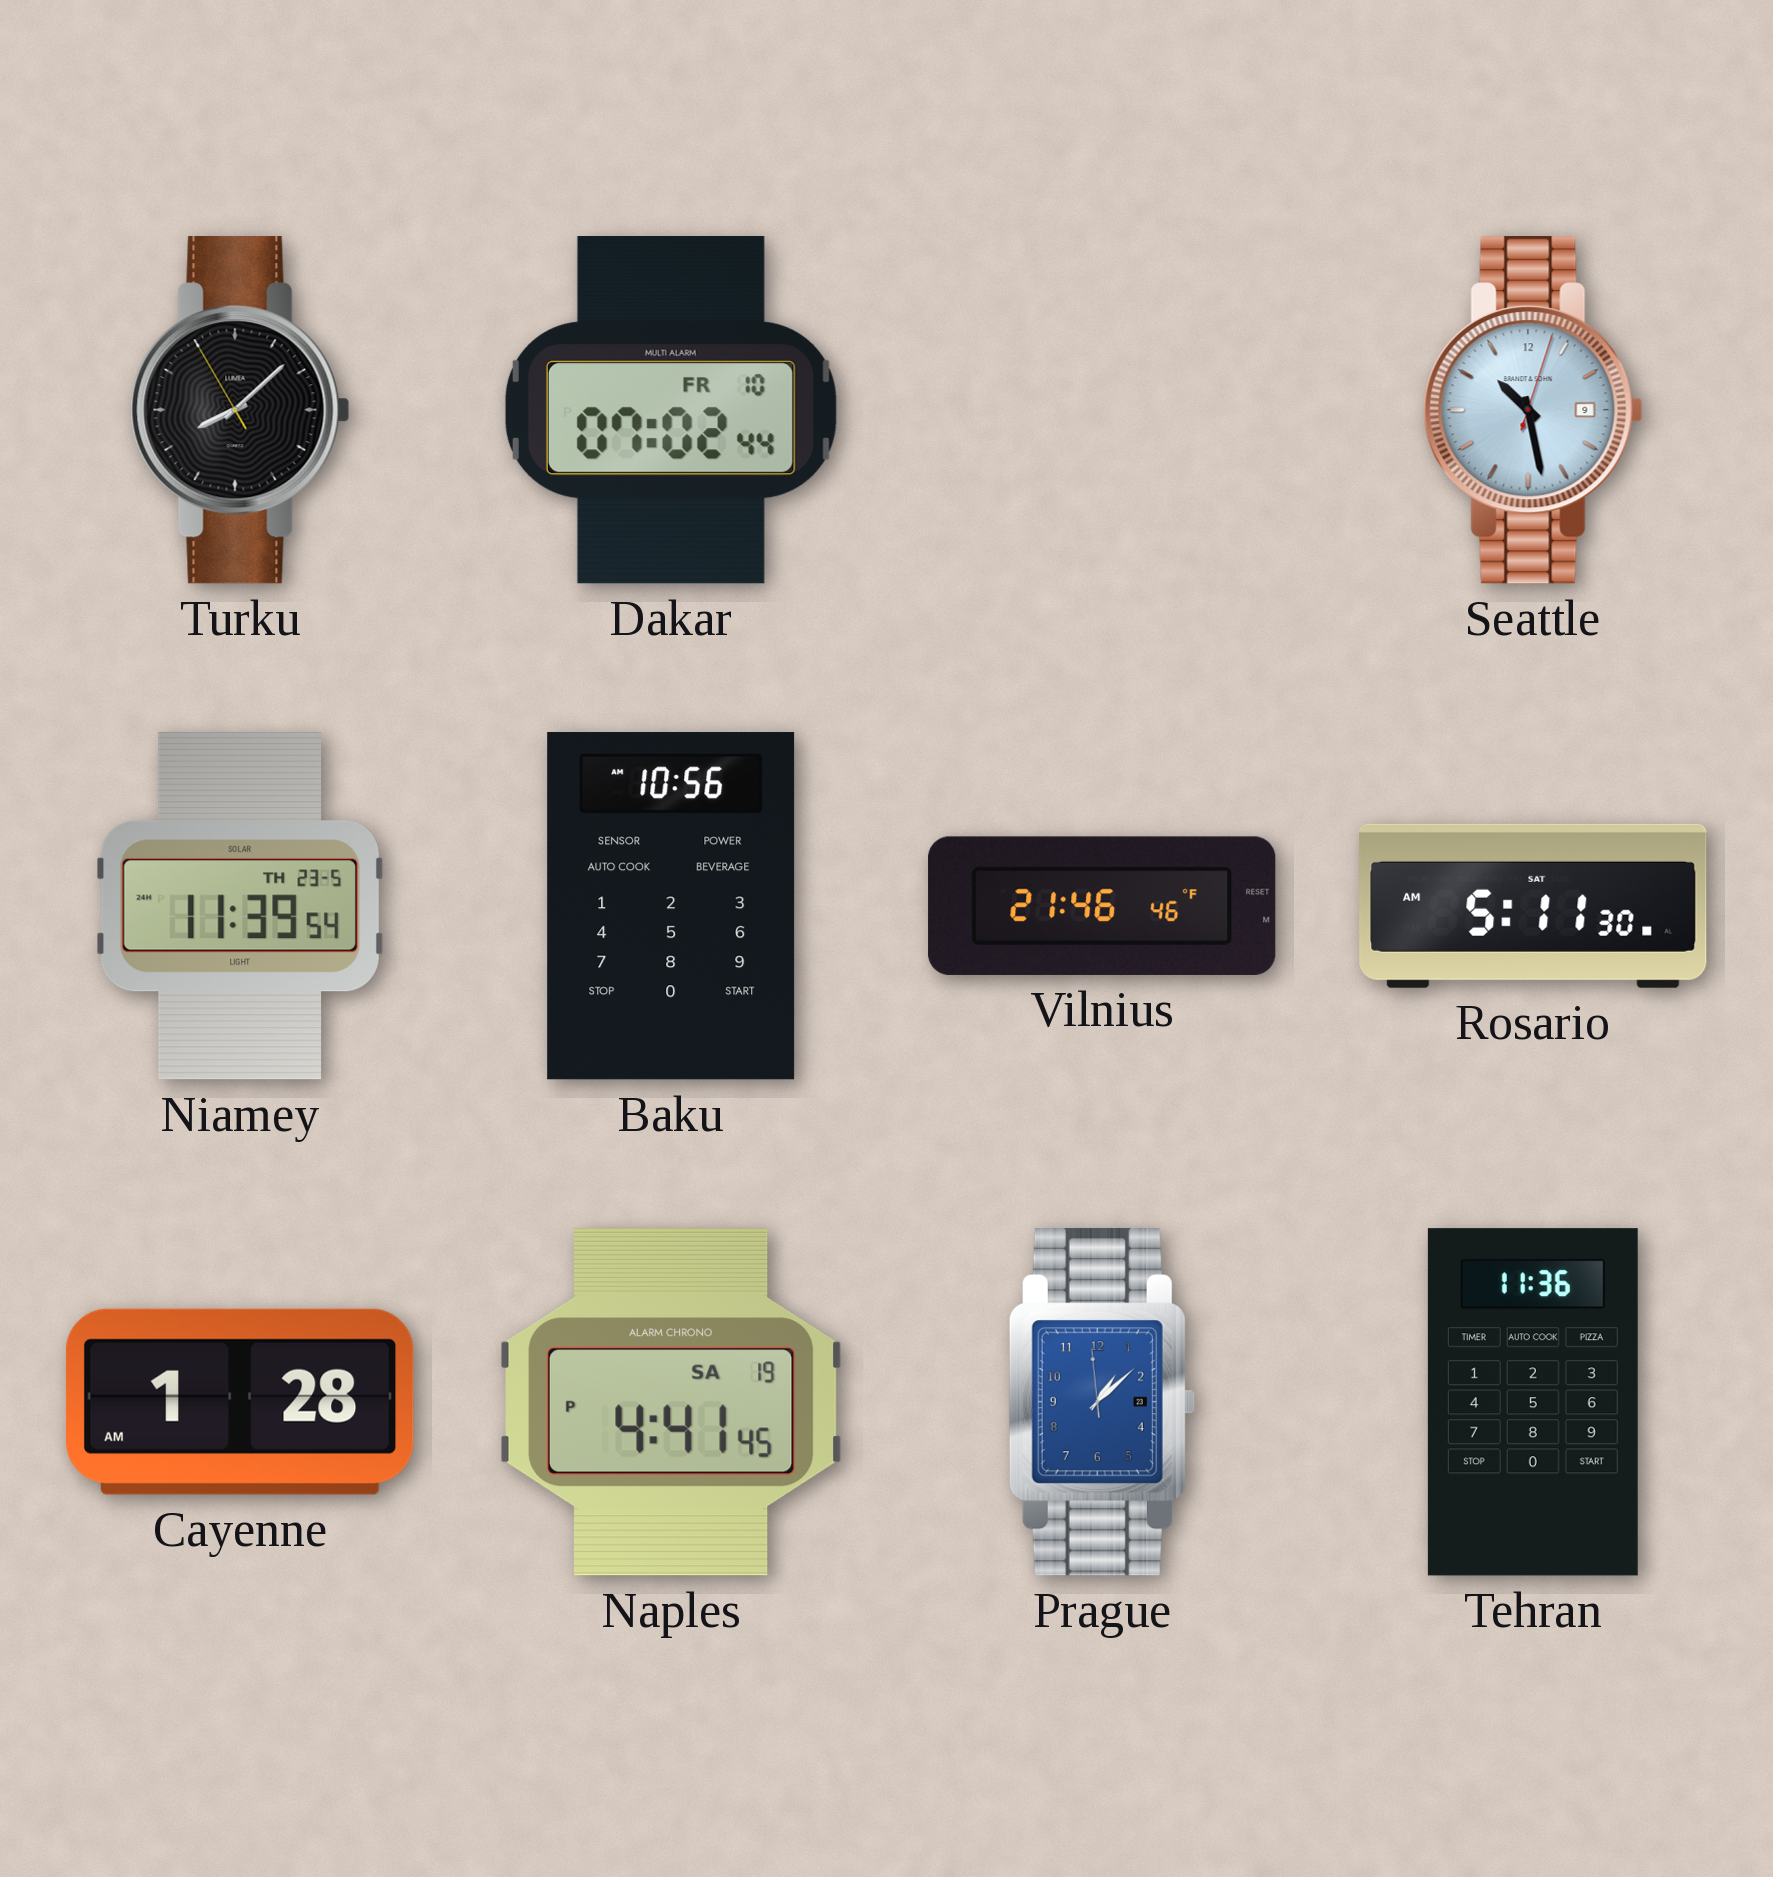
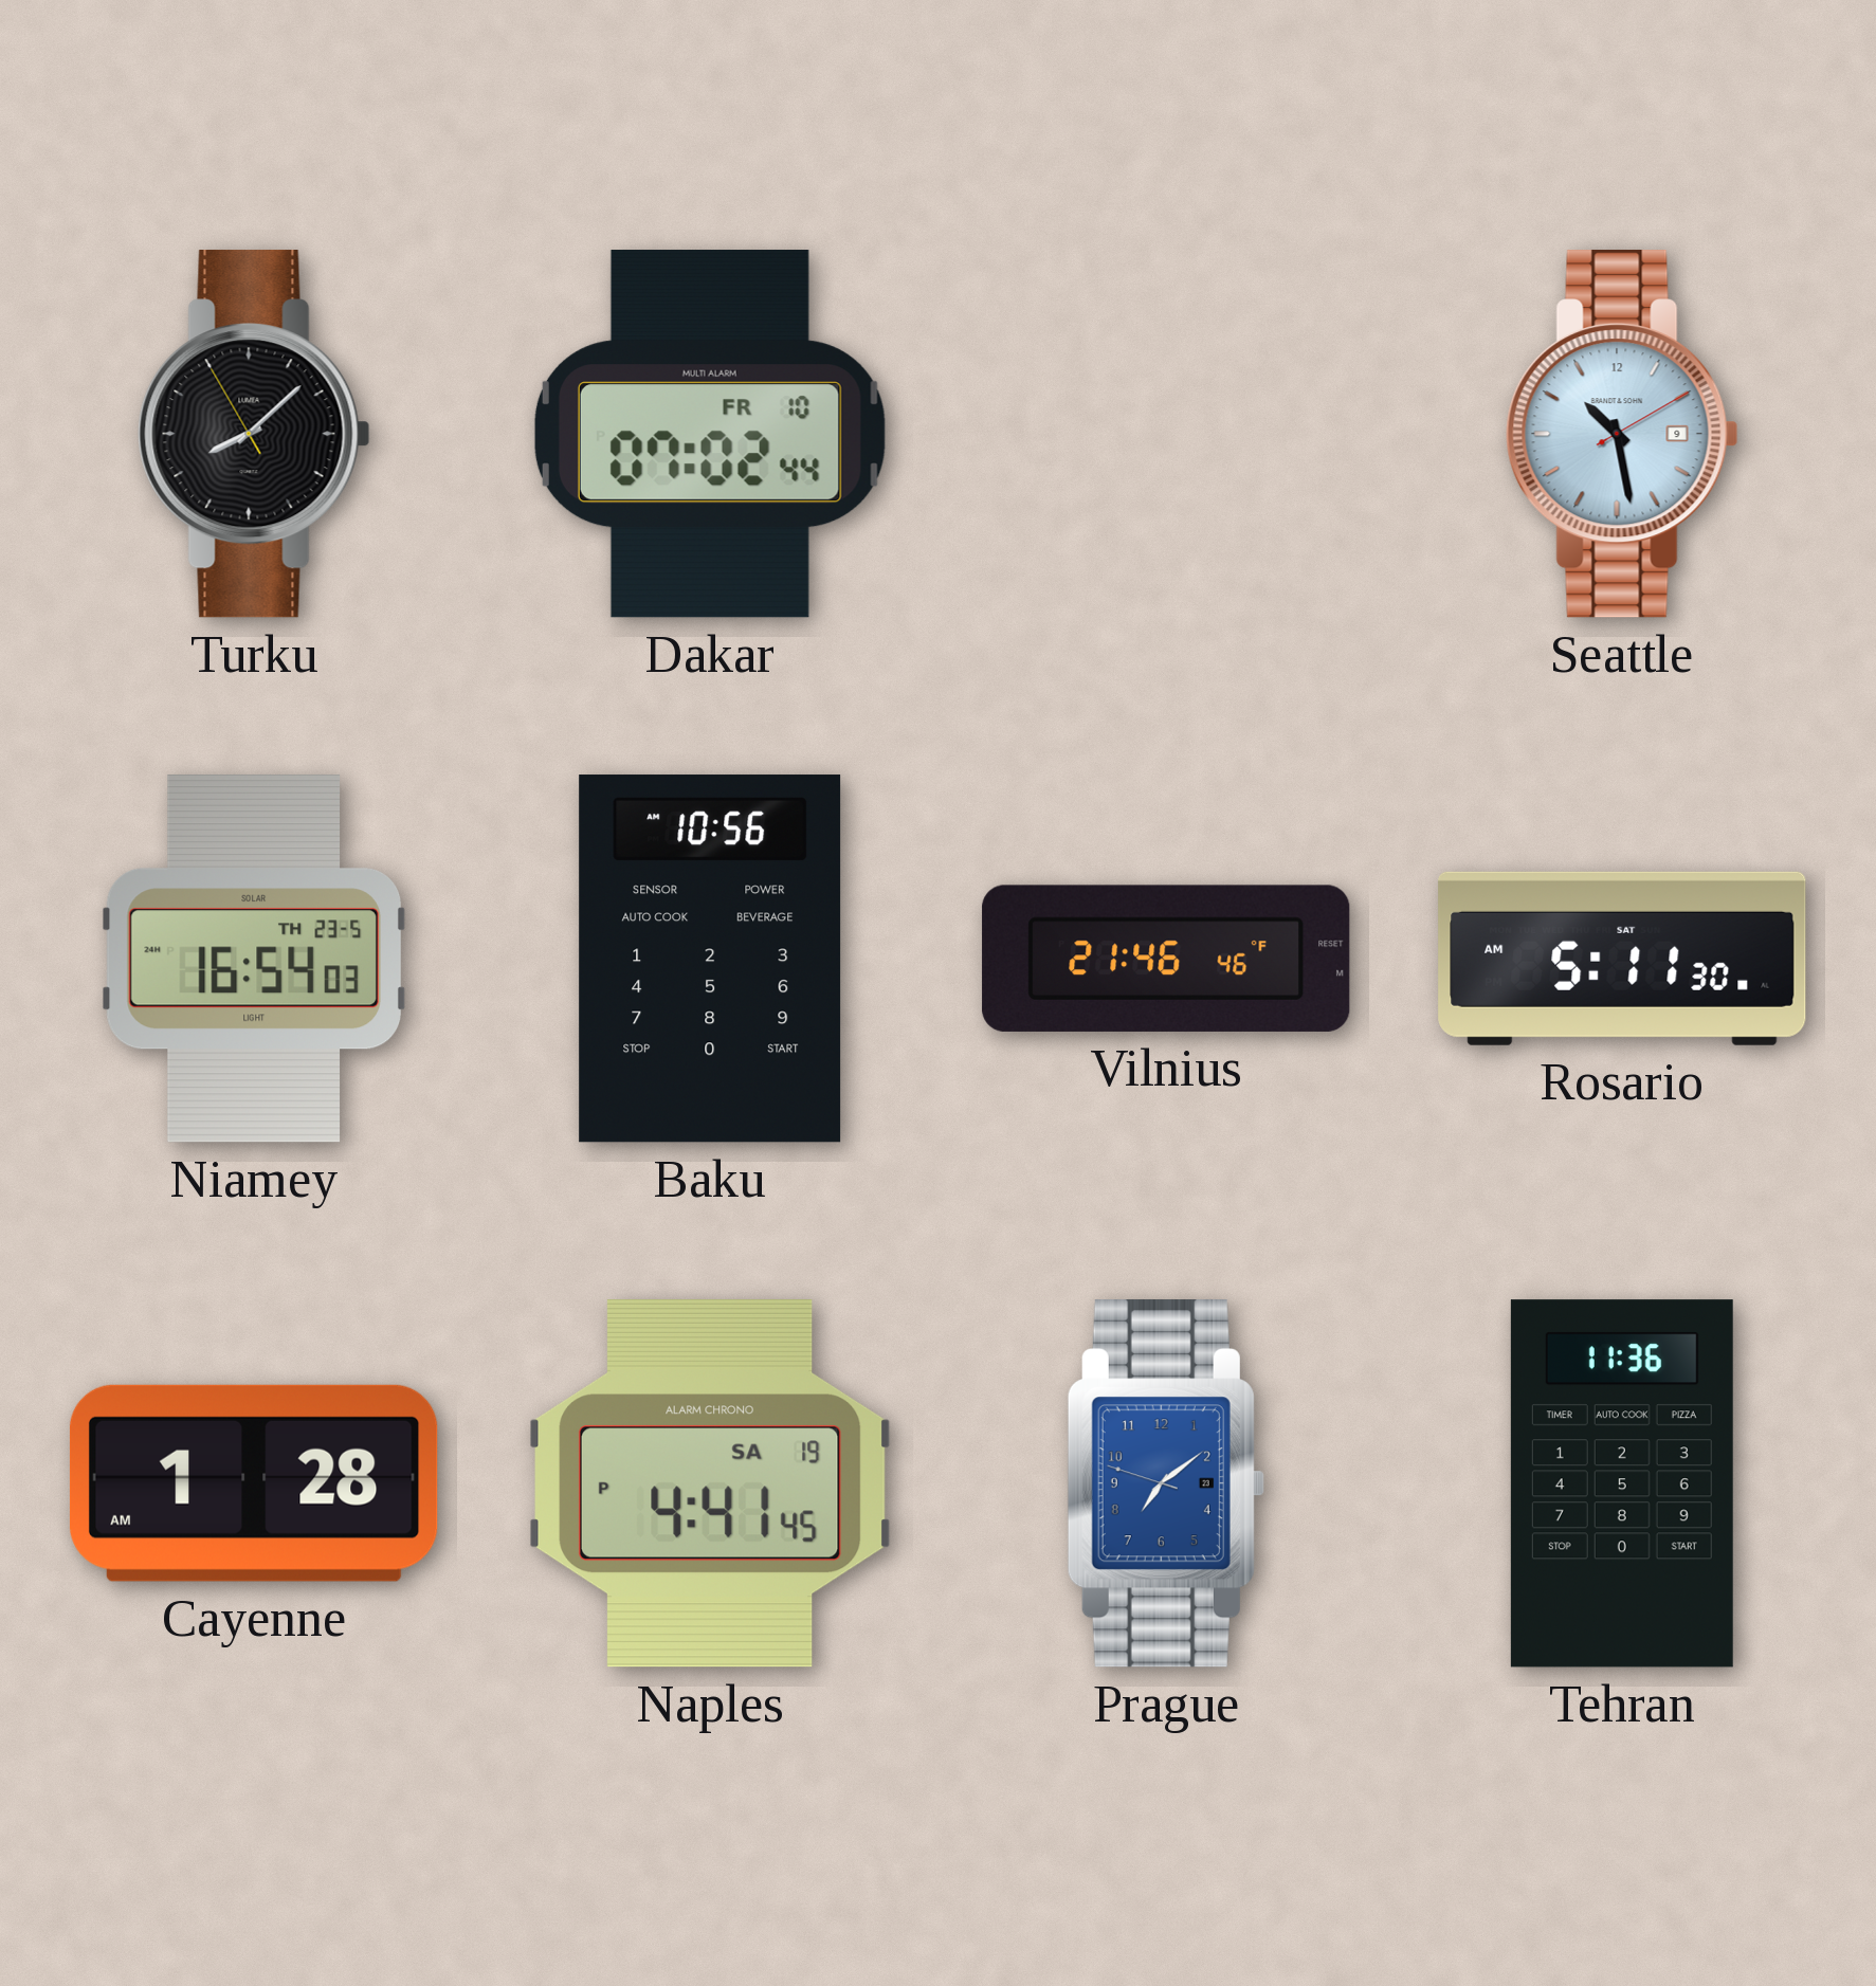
Seattle: 10:28:03 -> 10:28:10
Niamey: 11:39 -> 16:54
Prague: 1:07 -> 7:08
